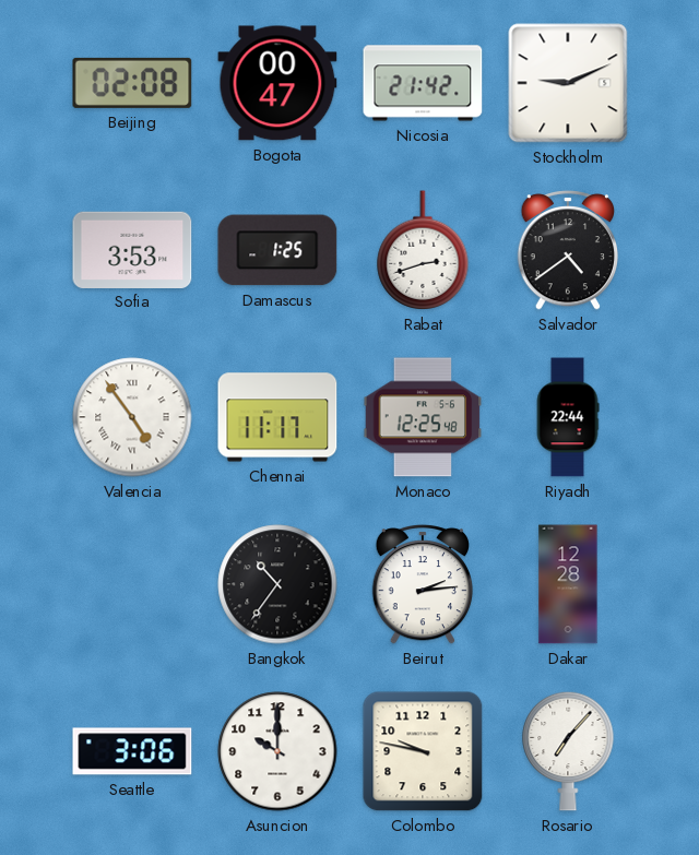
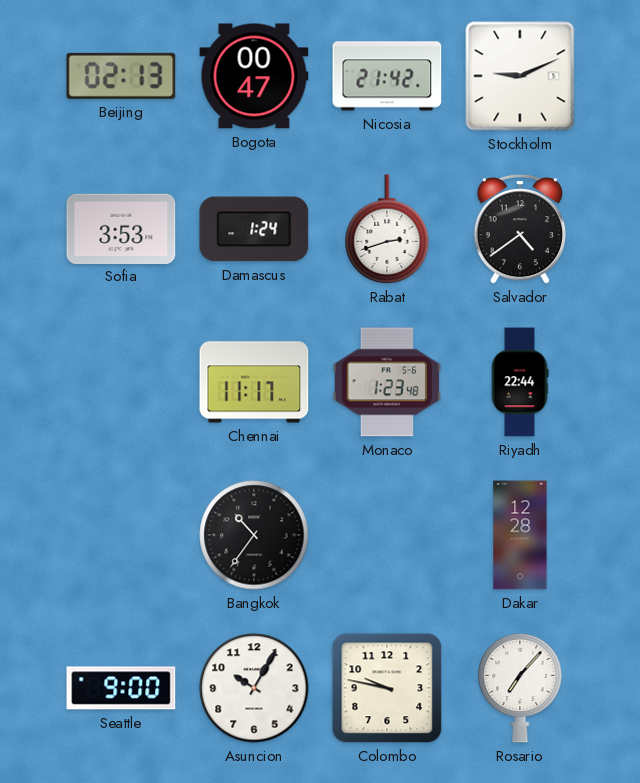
Beijing: 02:08 -> 02:13
Damascus: 1:25 -> 1:24
Valencia: 4:54 -> none
Monaco: 12:25 -> 1:23
Beirut: 2:14 -> none
Seattle: 3:06 -> 9:00
Asuncion: 10:00 -> 10:05
